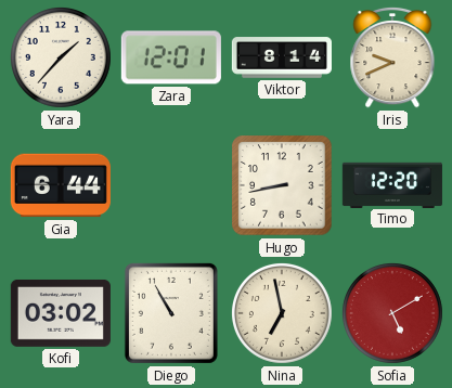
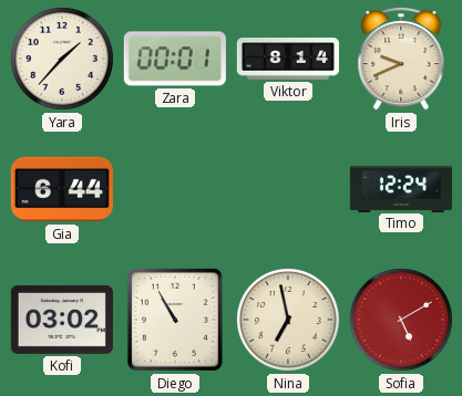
Zara: 12:01 -> 00:01
Hugo: 8:43 -> none
Timo: 12:20 -> 12:24
